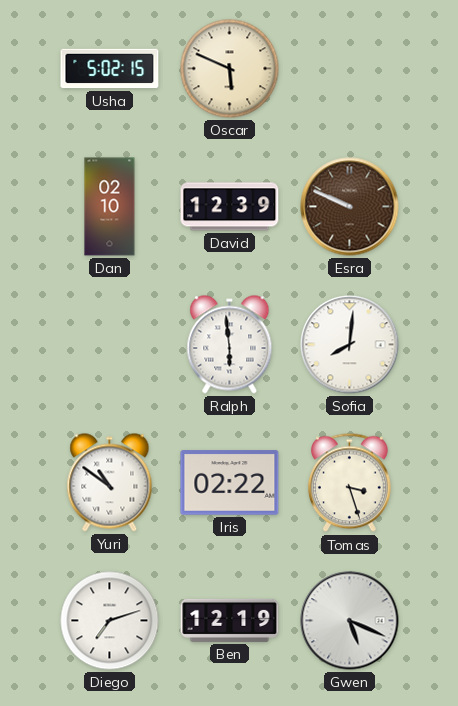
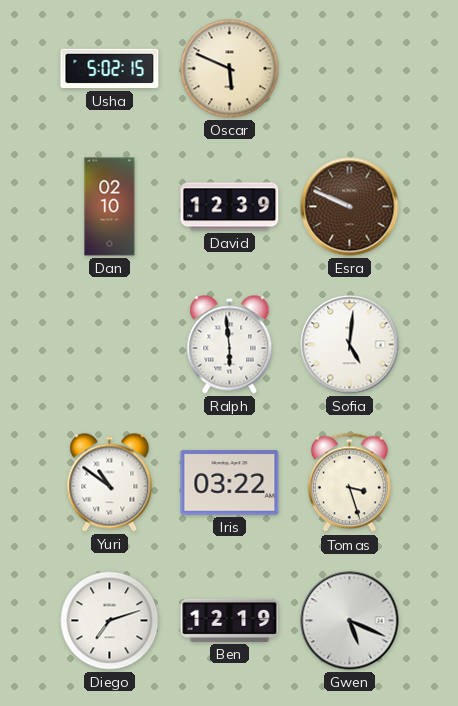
Sofia: 8:01 -> 5:01
Iris: 02:22 -> 03:22
